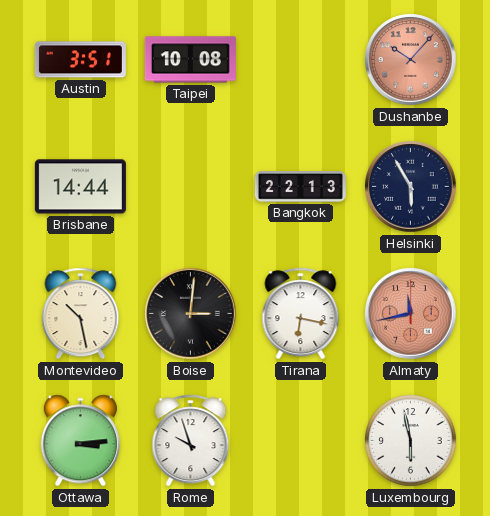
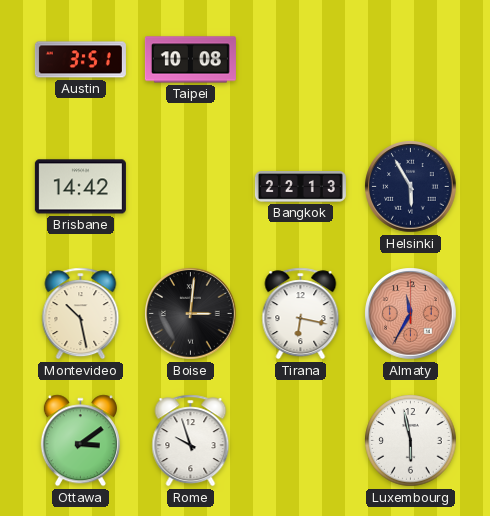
Dushanbe: 10:07 -> none
Brisbane: 14:44 -> 14:42
Almaty: 11:43 -> 11:35
Ottawa: 3:14 -> 3:09
